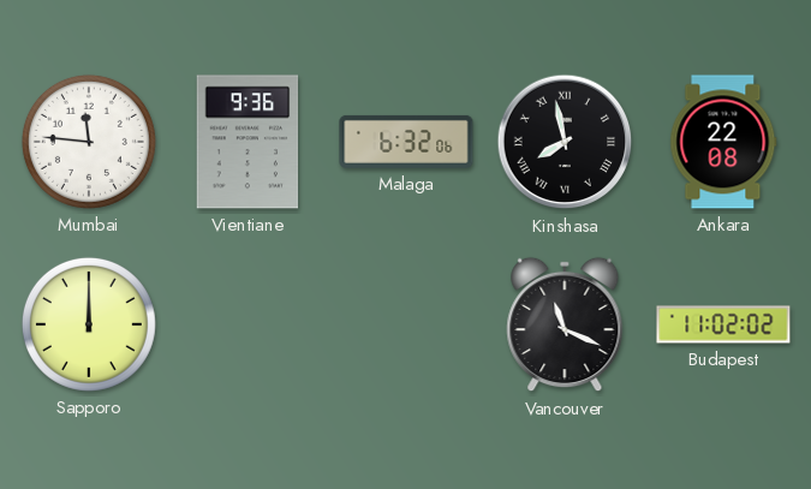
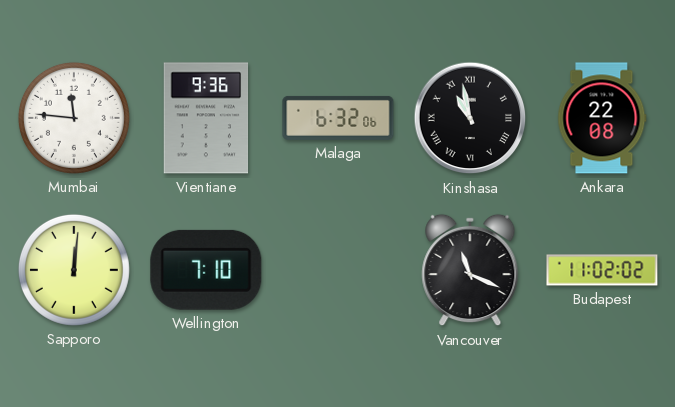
Kinshasa: 7:58 -> 10:58
Sapporo: 12:00 -> 12:01
Wellington: none -> 7:10
